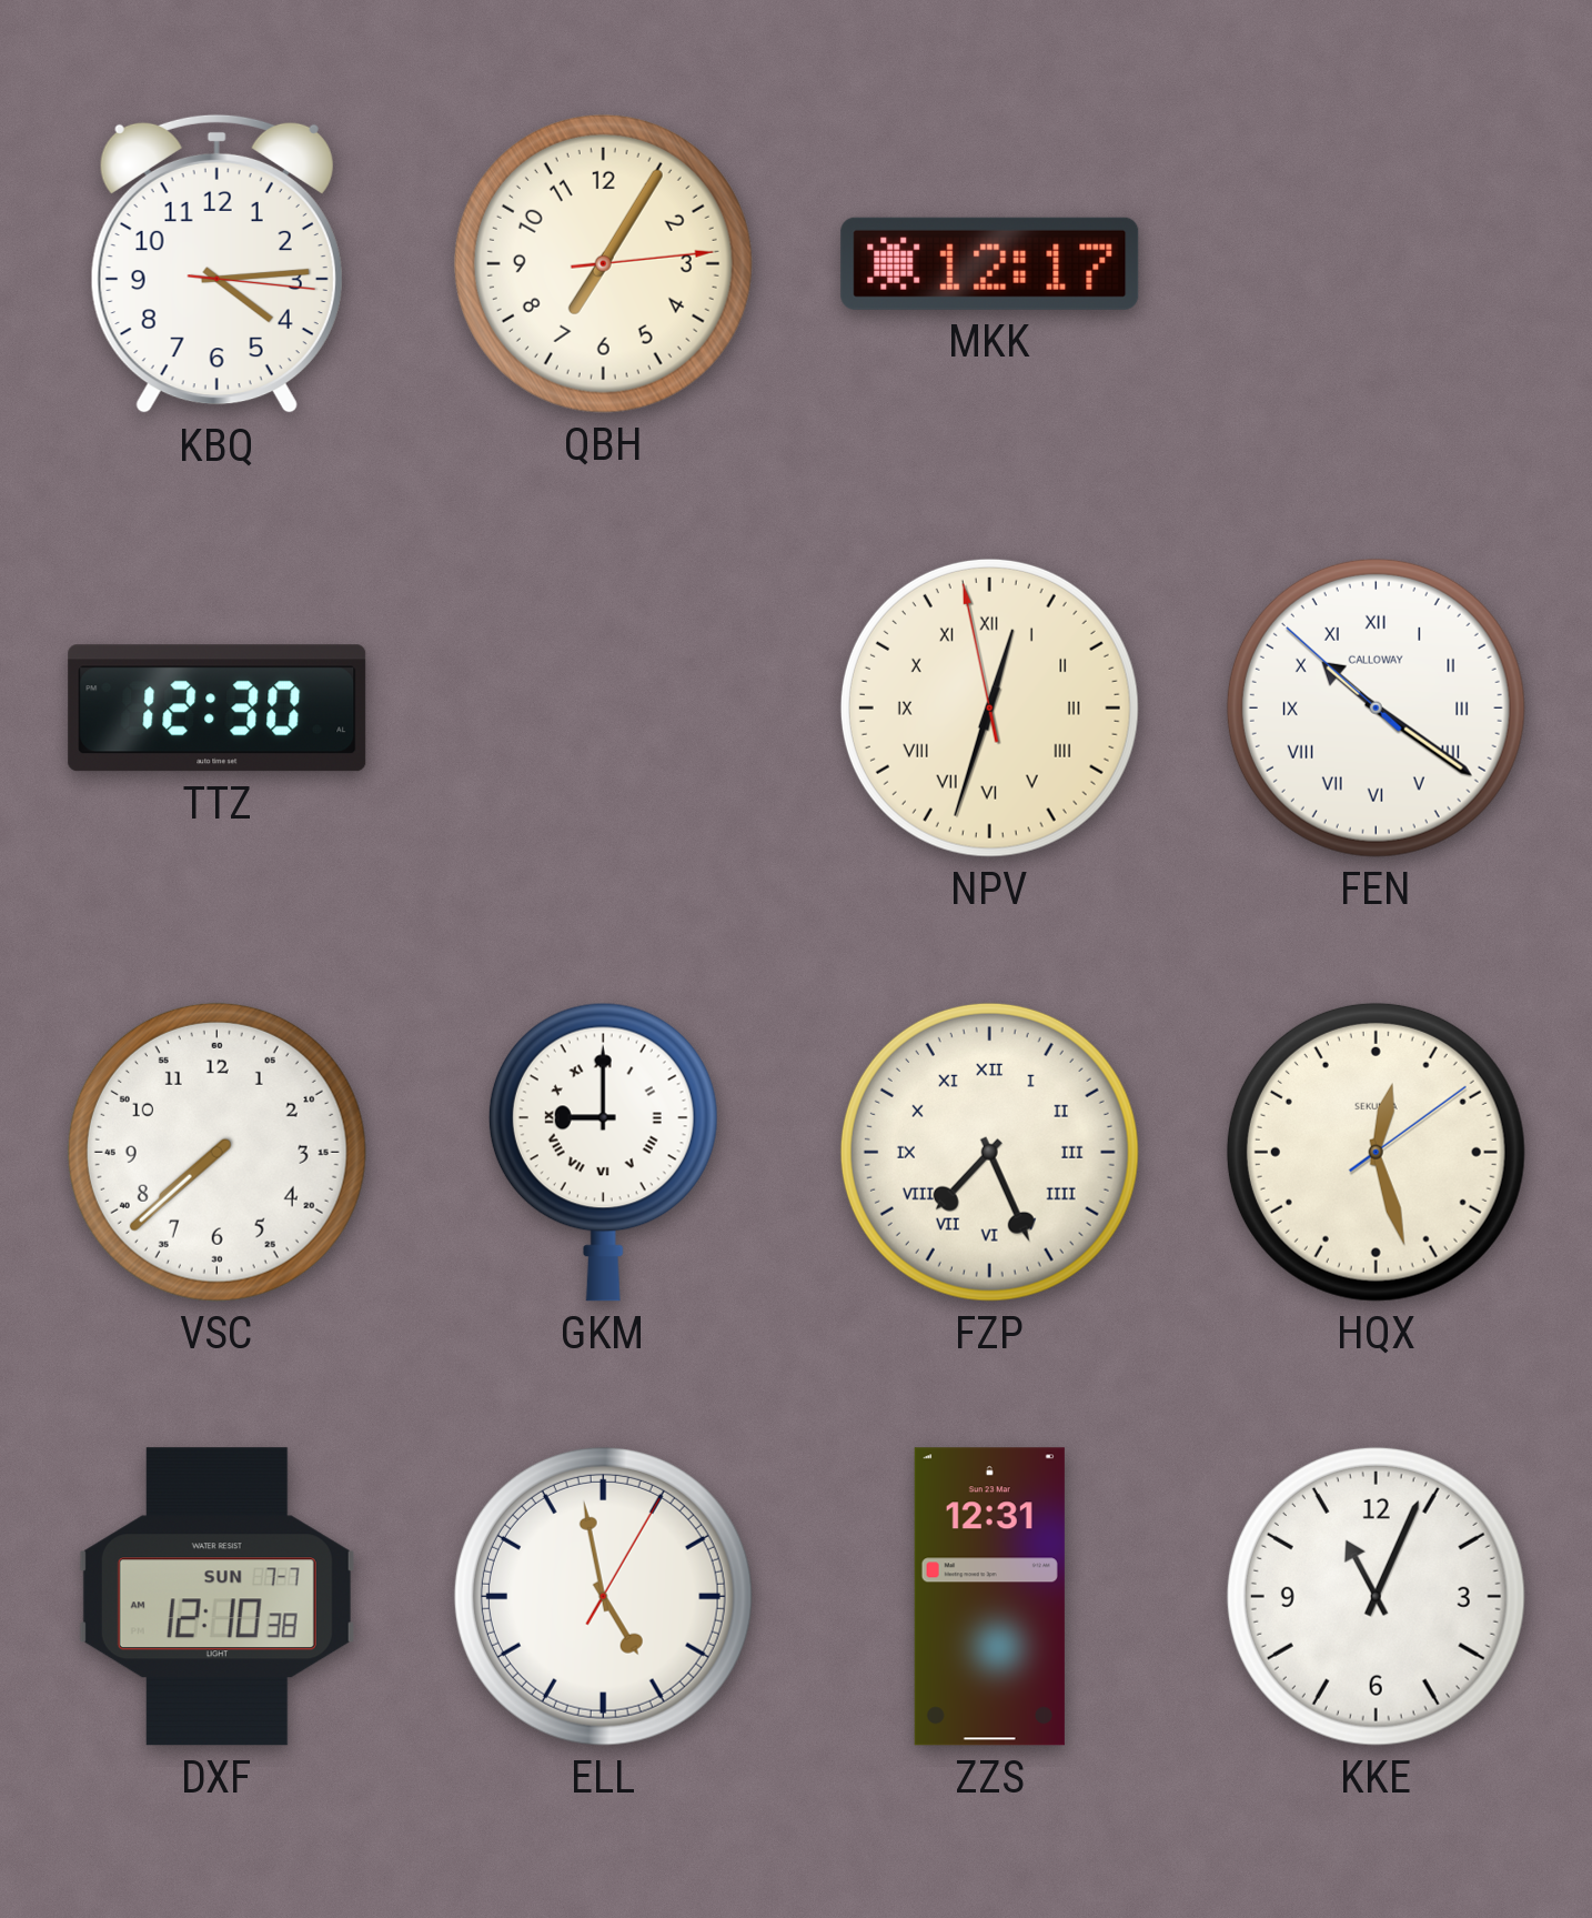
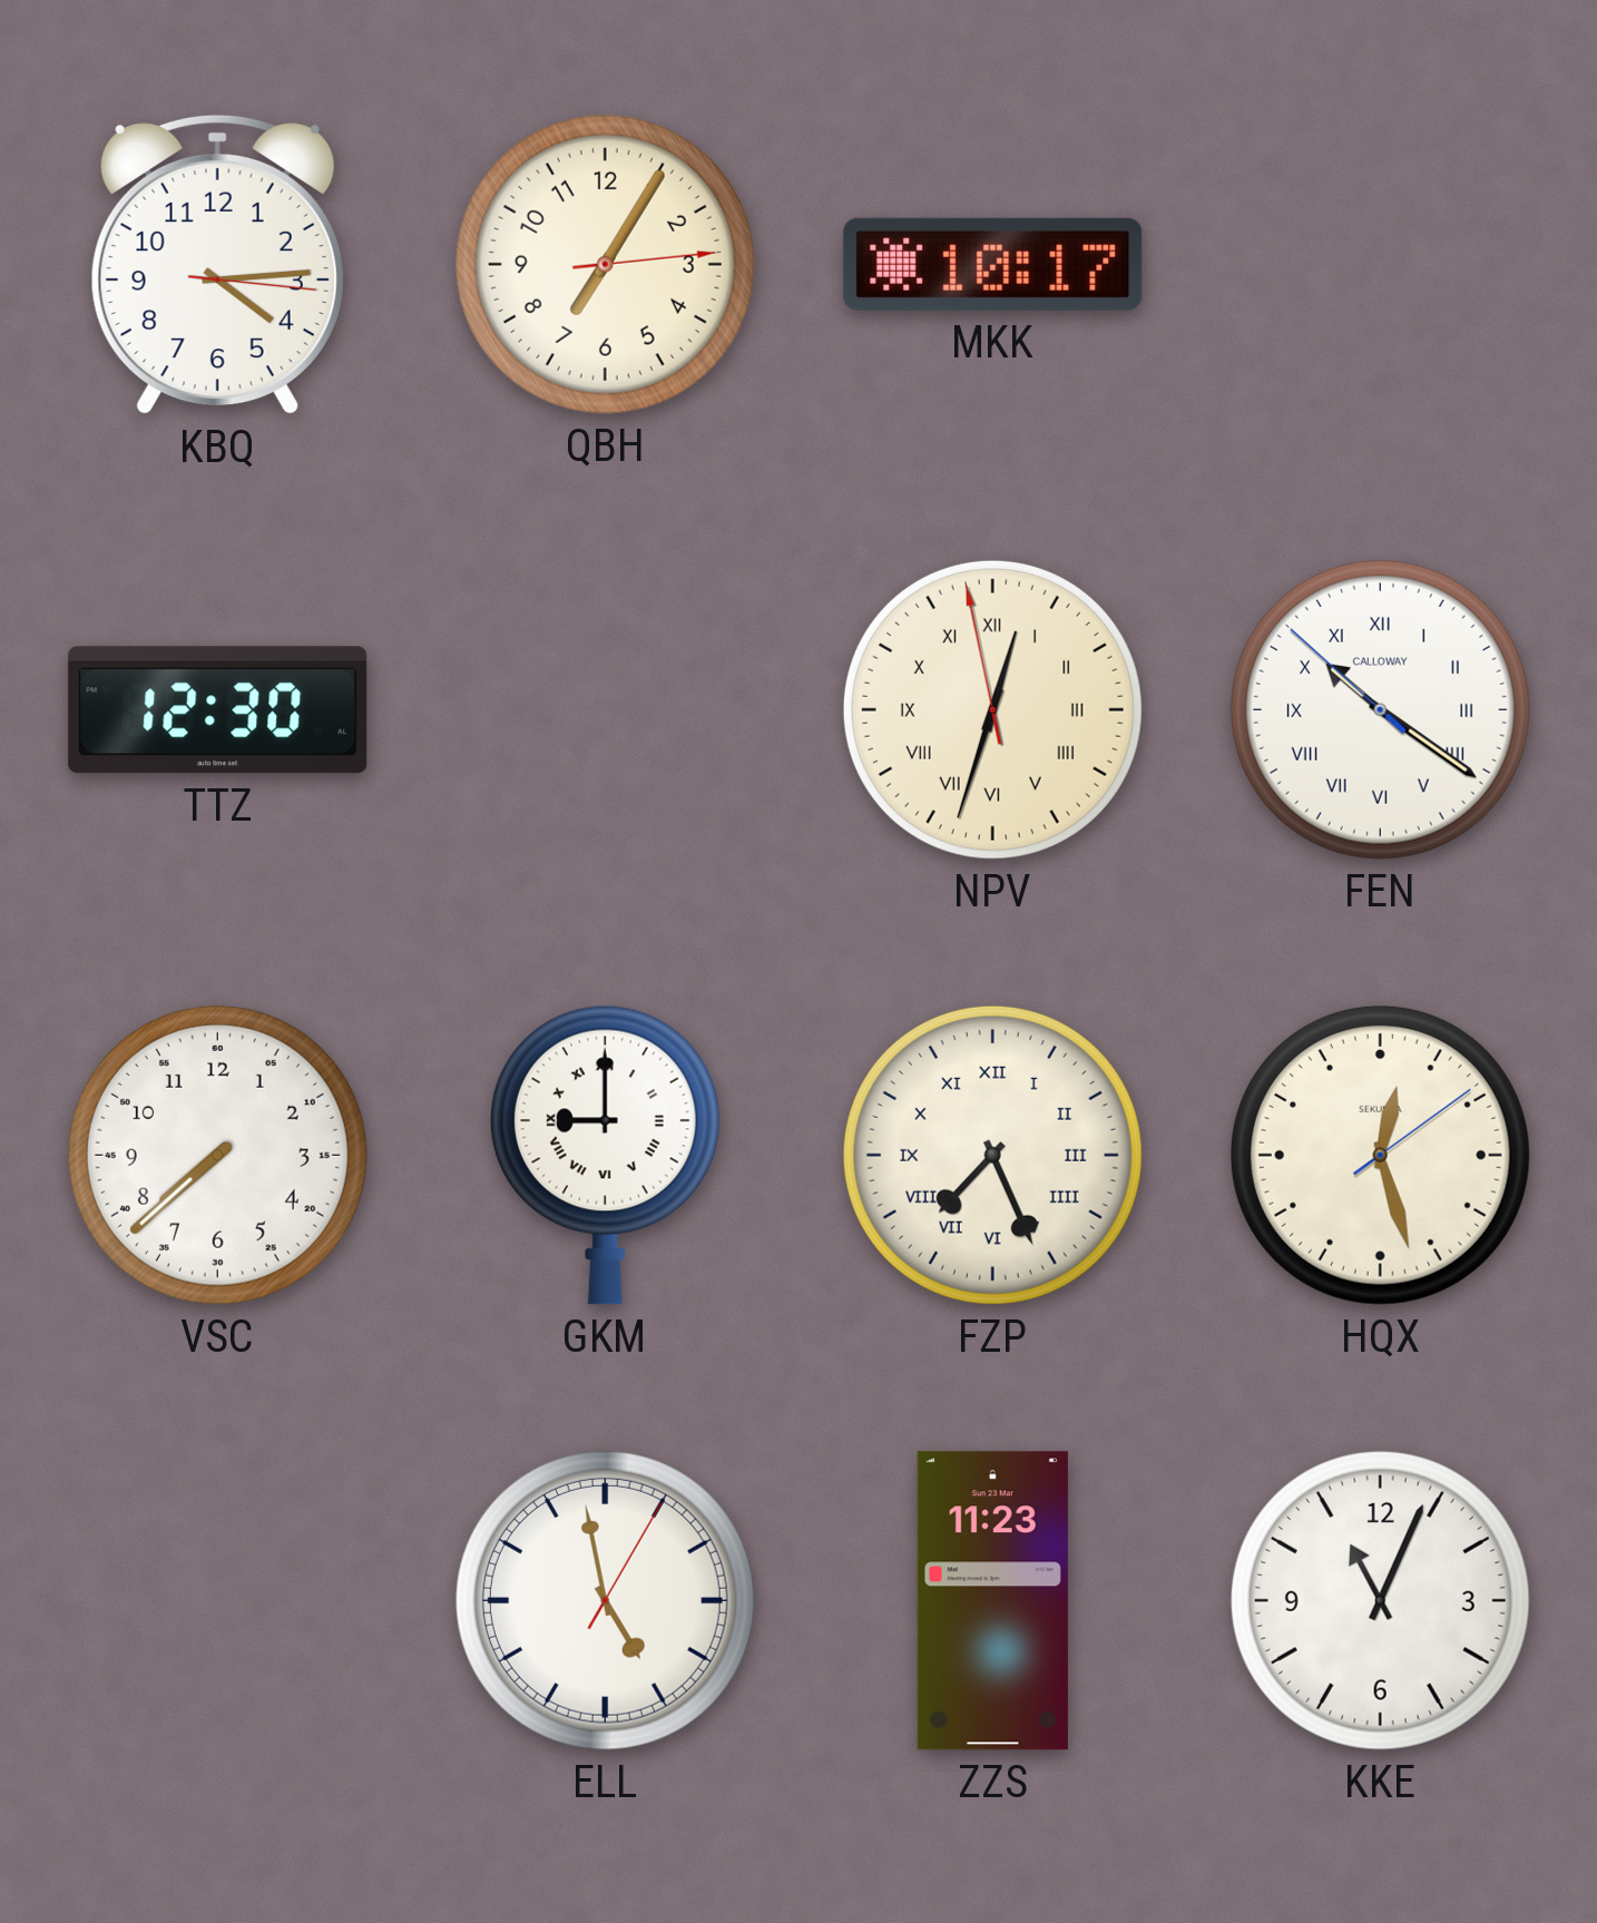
MKK: 12:17 -> 10:17
DXF: 12:10 -> none
ZZS: 12:31 -> 11:23
